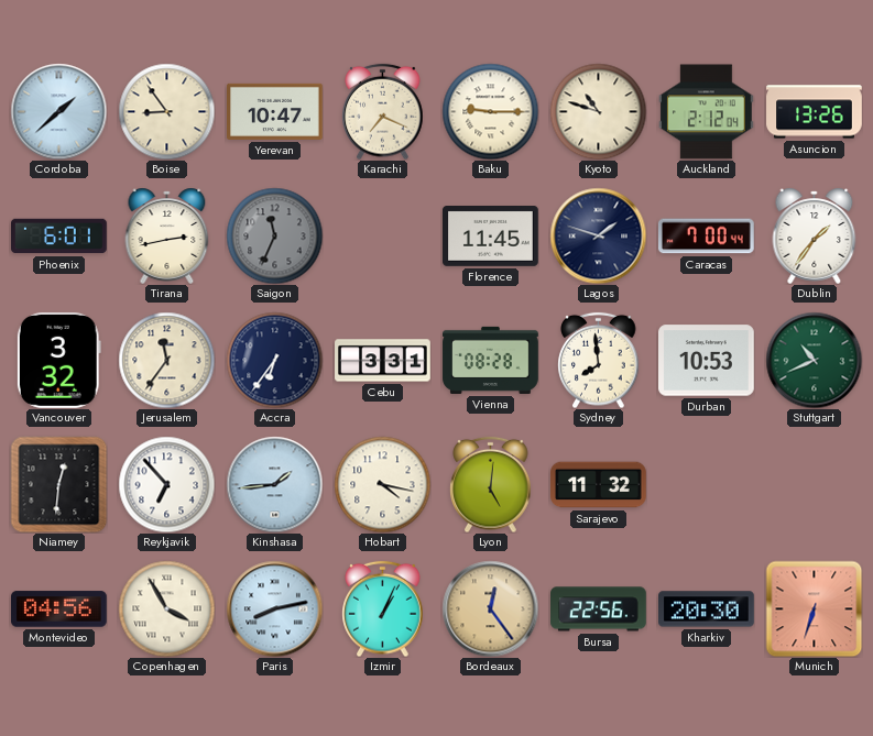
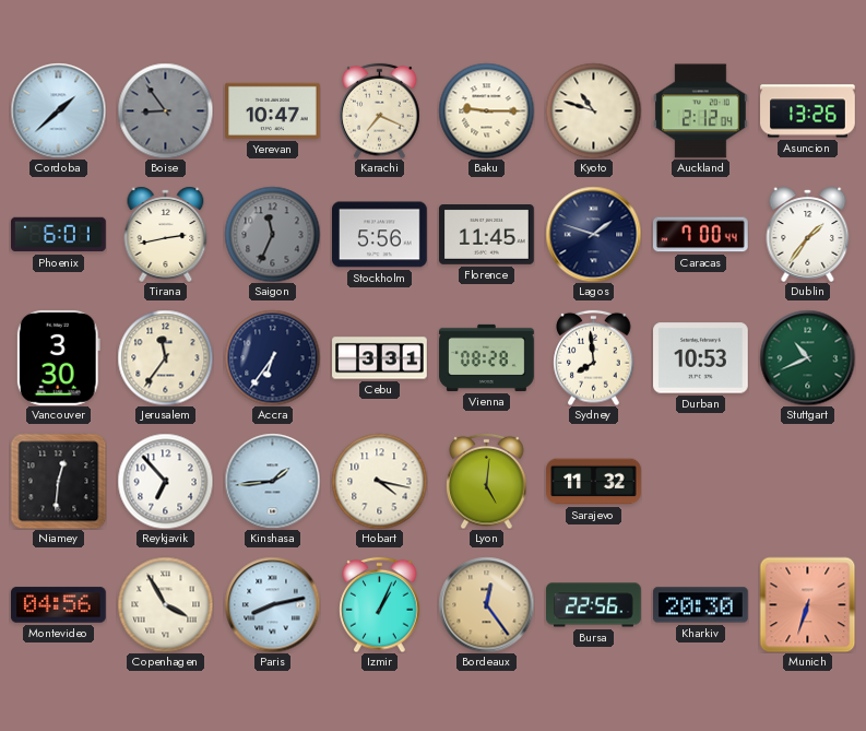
Boise dial: cream -> grey
Stockholm: none -> 5:56
Vancouver: 3:32 -> 3:30
